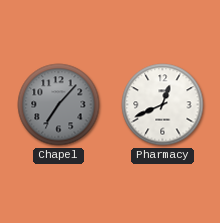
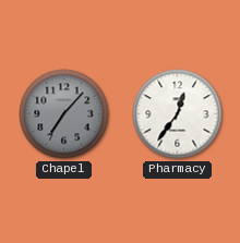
Pharmacy: 12:41 -> 12:36
